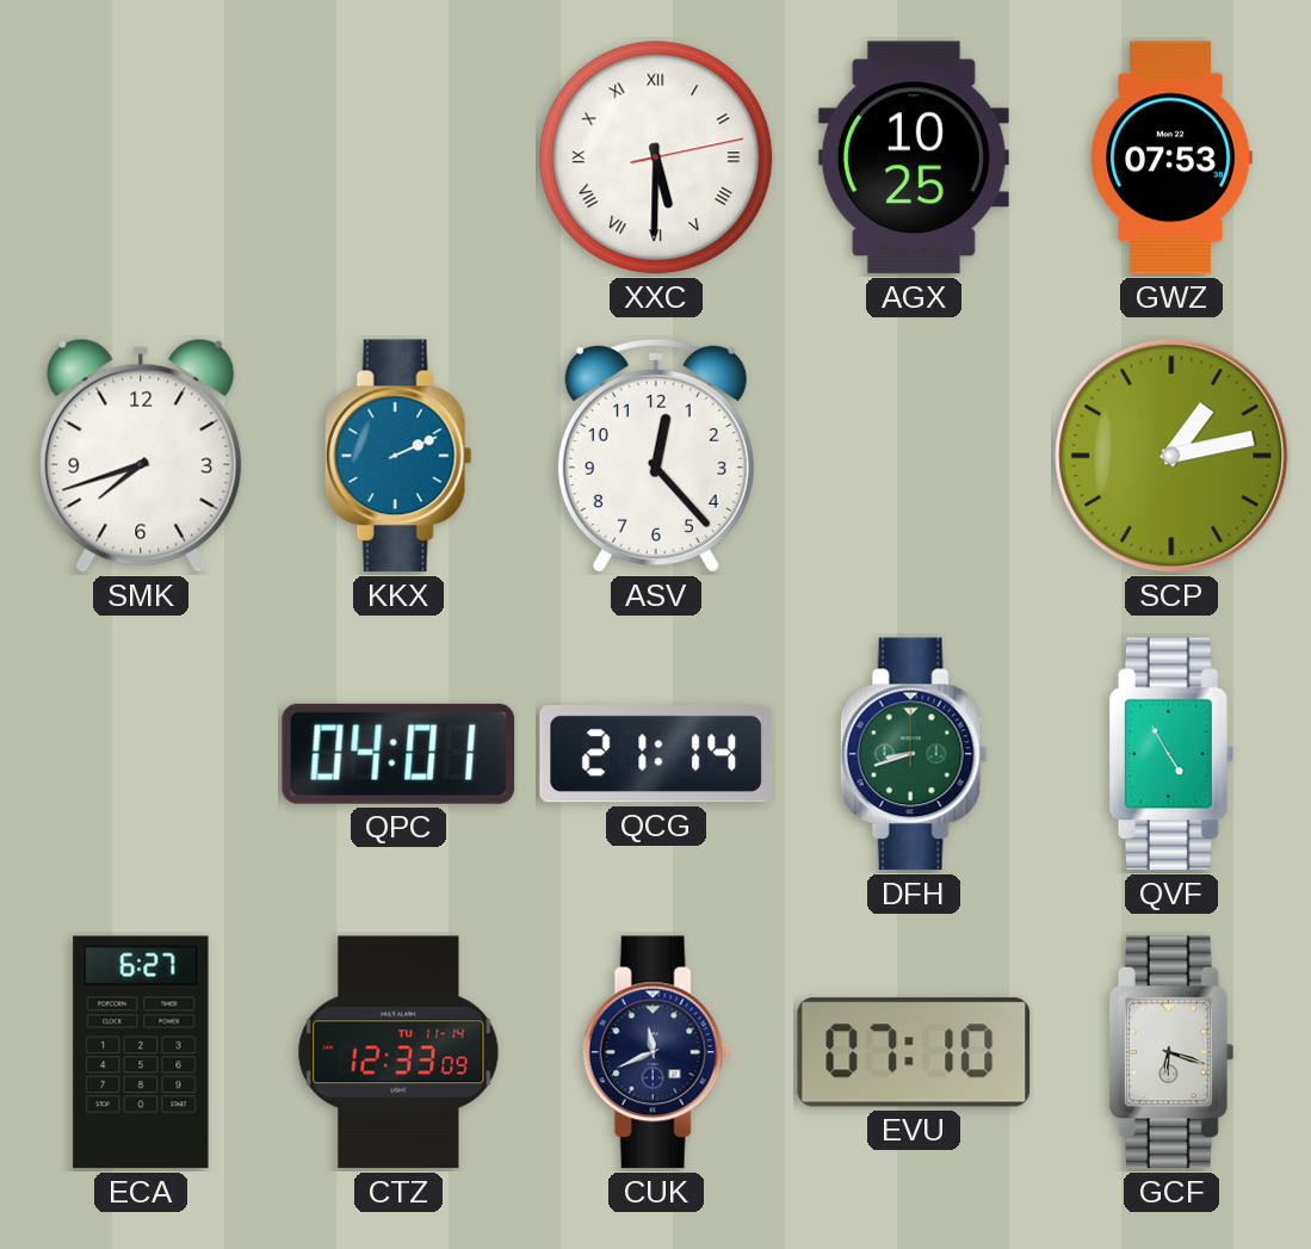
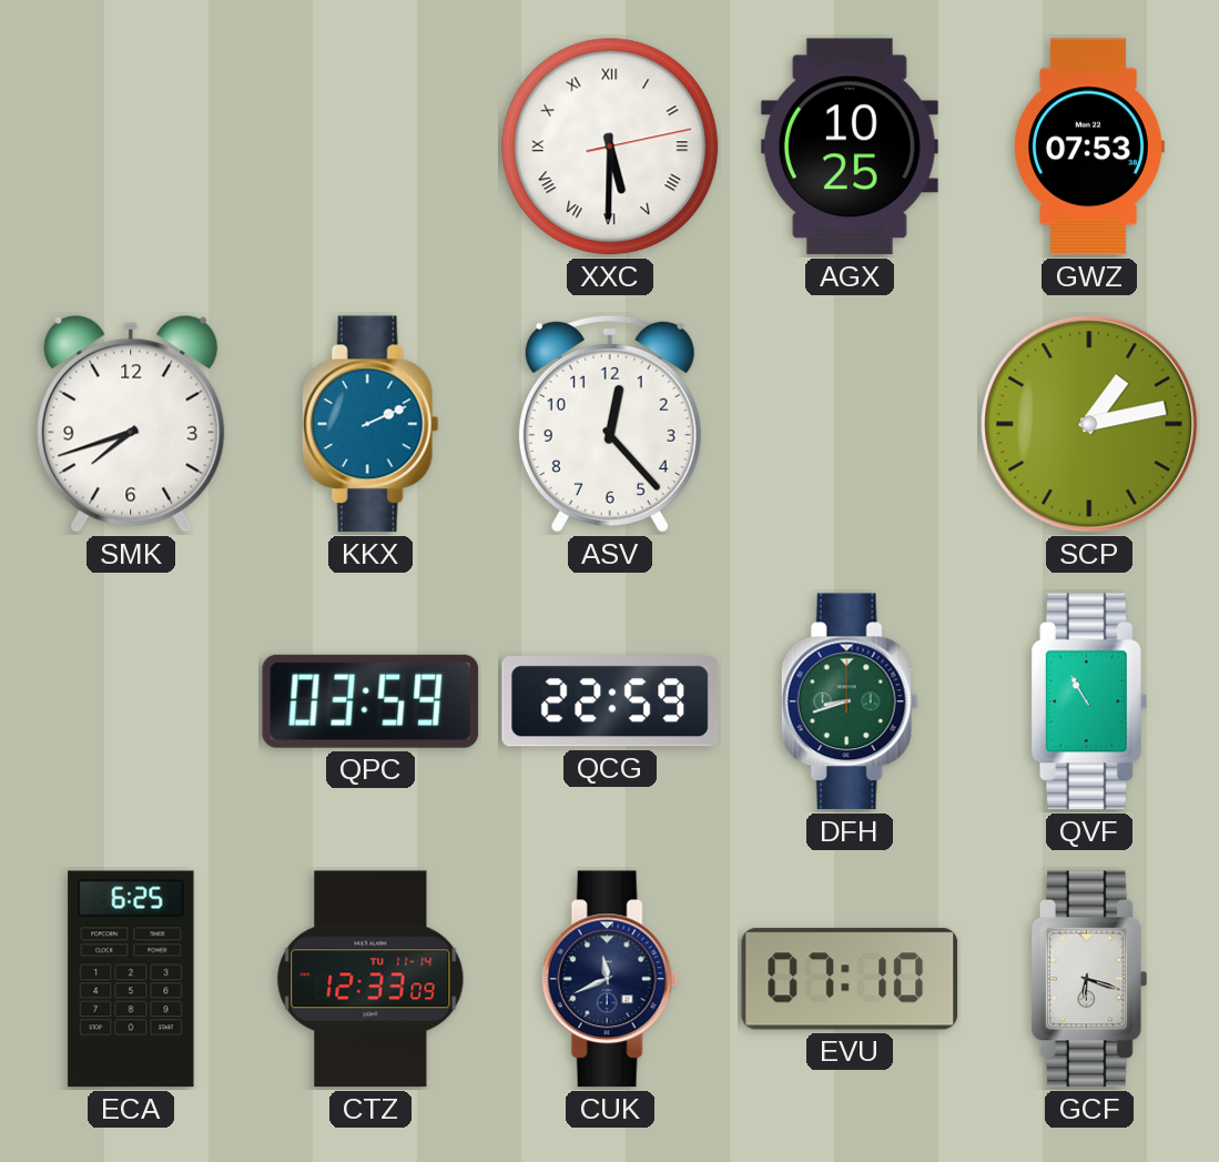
QPC: 04:01 -> 03:59
QCG: 21:14 -> 22:59
QVF: 4:55 -> 10:55
ECA: 6:27 -> 6:25
